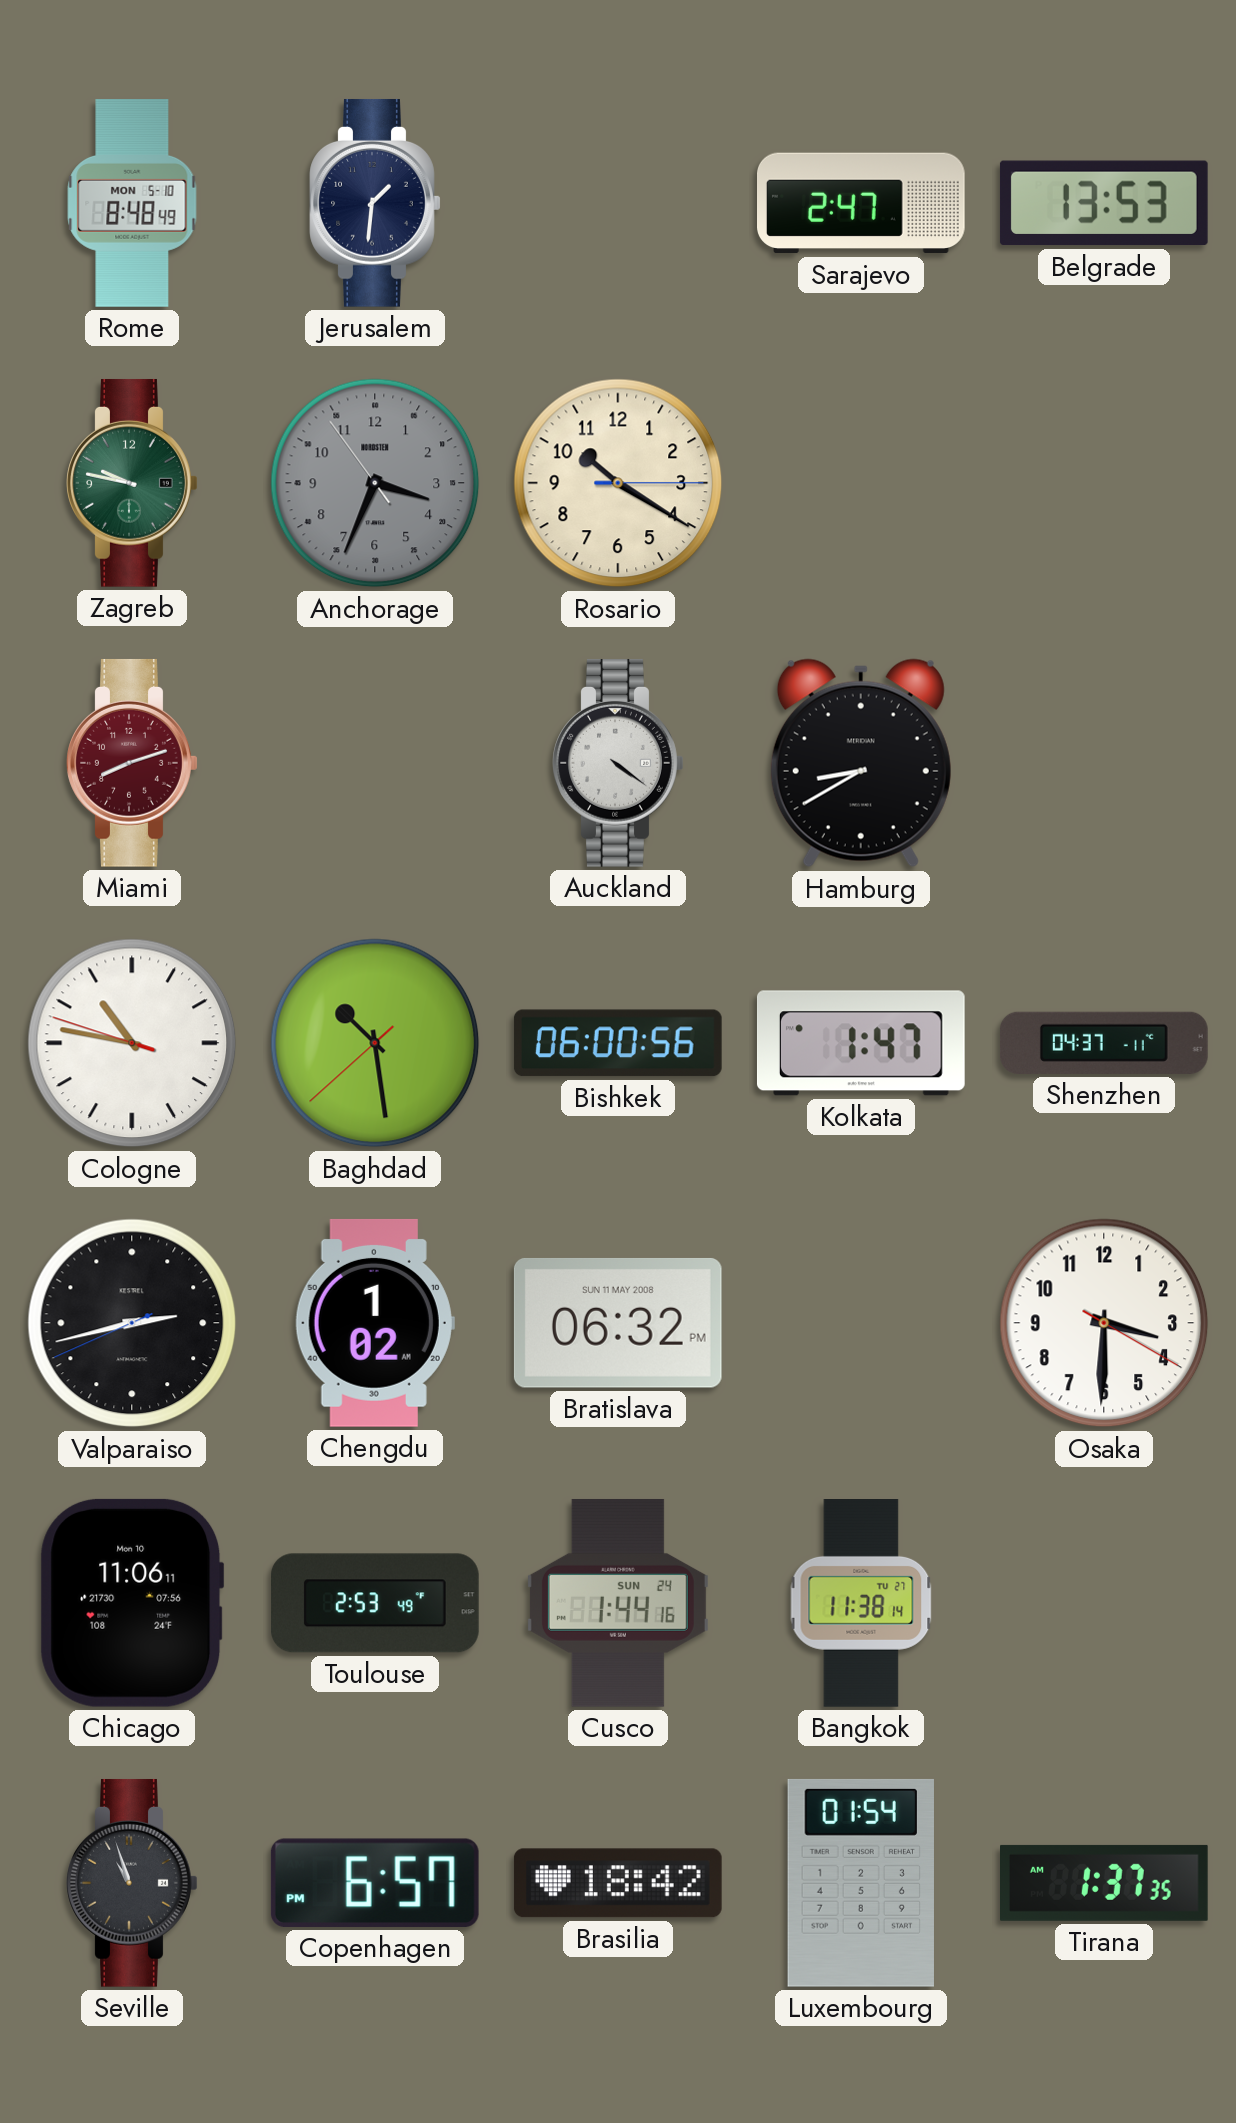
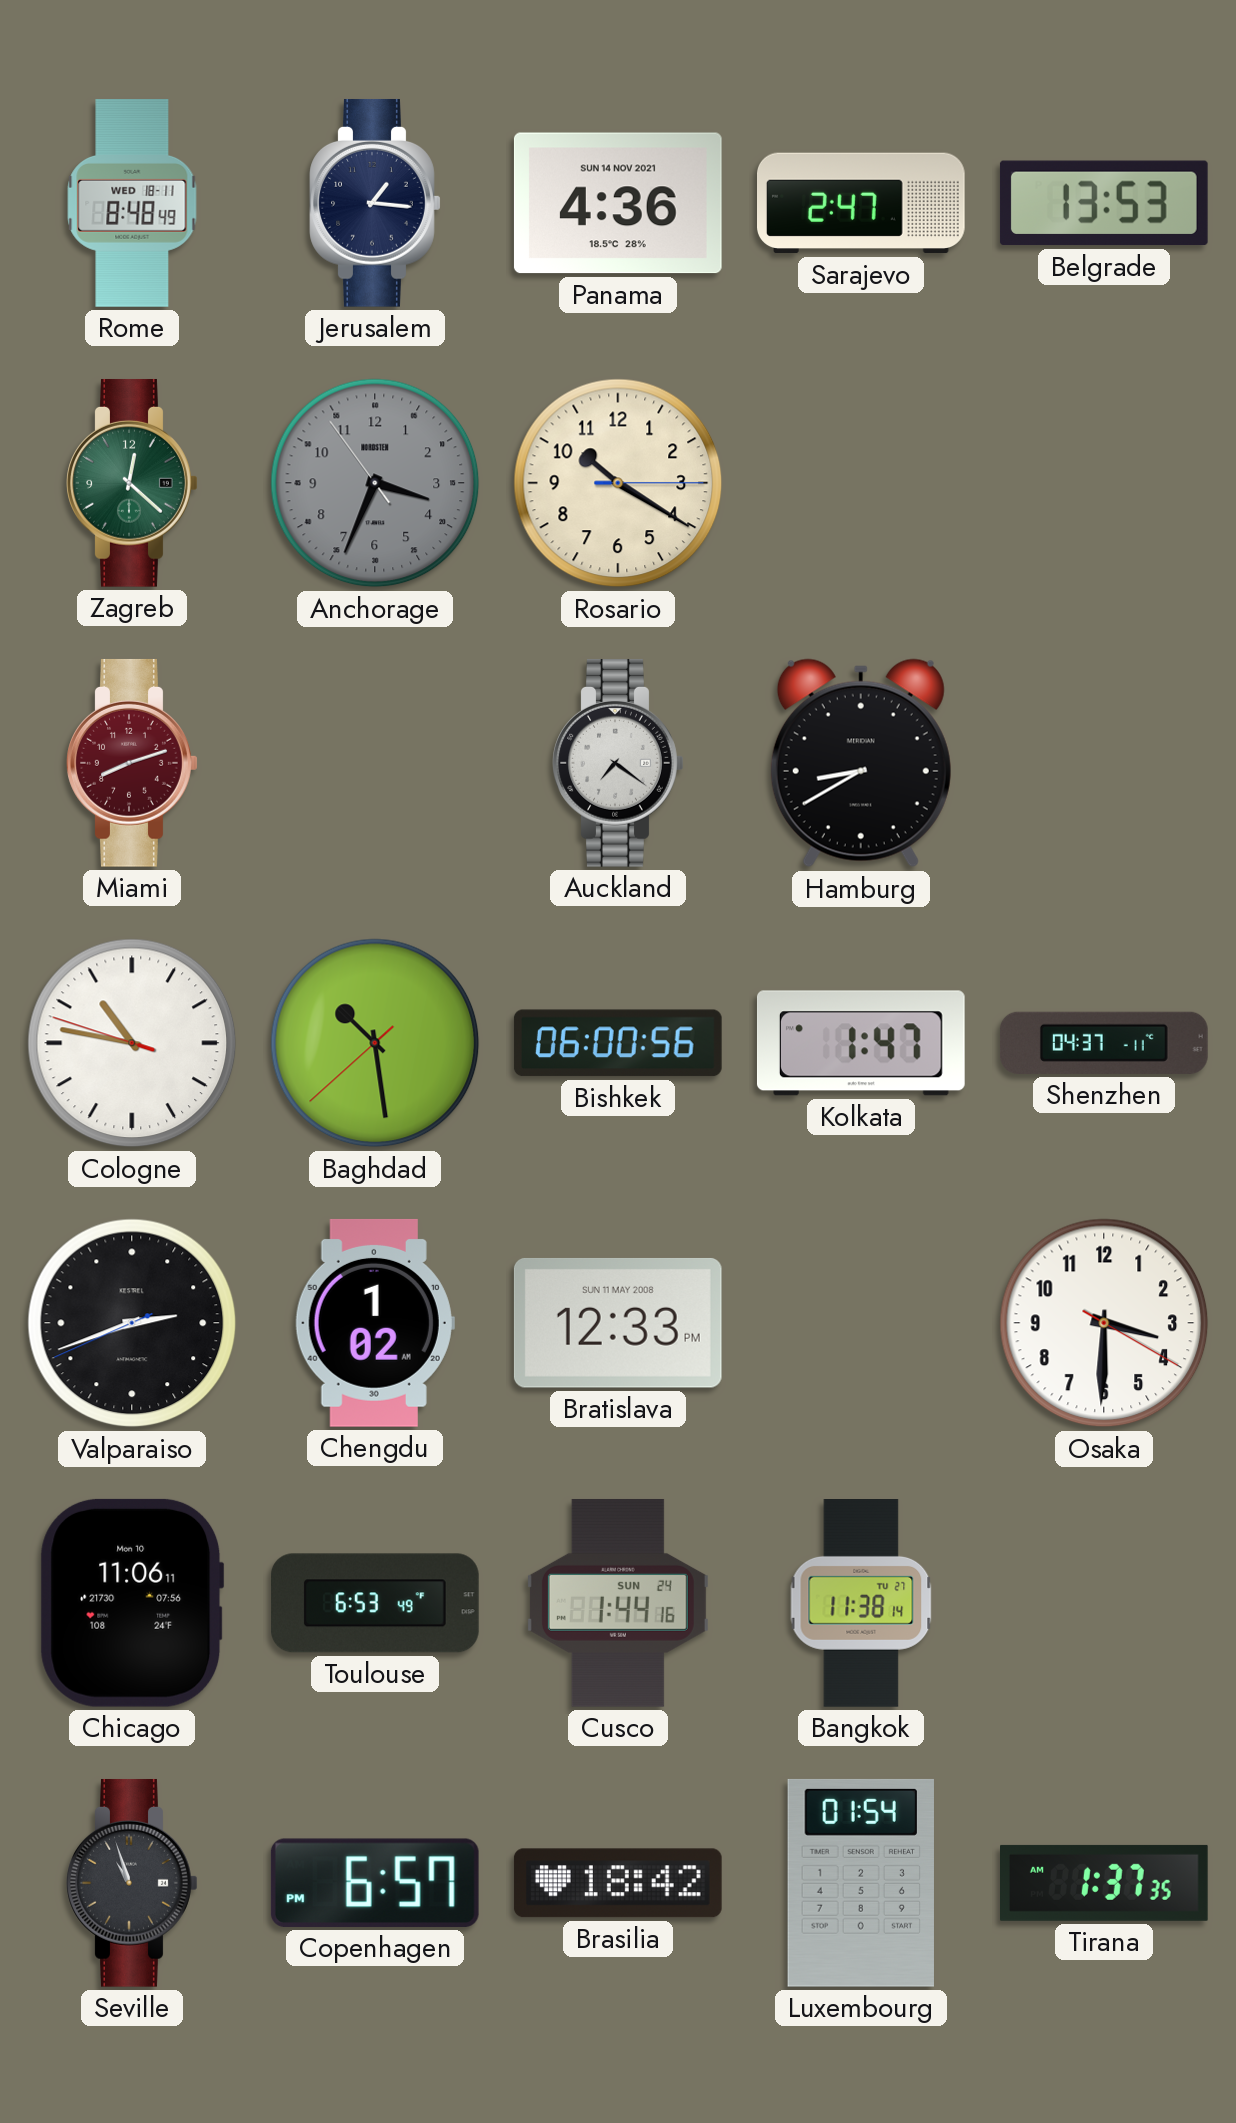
Rome date: MON 5-10 -> WED 18-11
Jerusalem: 1:31 -> 1:16
Panama: none -> 4:36
Zagreb: 9:47 -> 12:22
Auckland: 4:21 -> 7:21
Valparaiso: 2:42 -> 2:41
Bratislava: 06:32 -> 12:33
Toulouse: 2:53 -> 6:53
